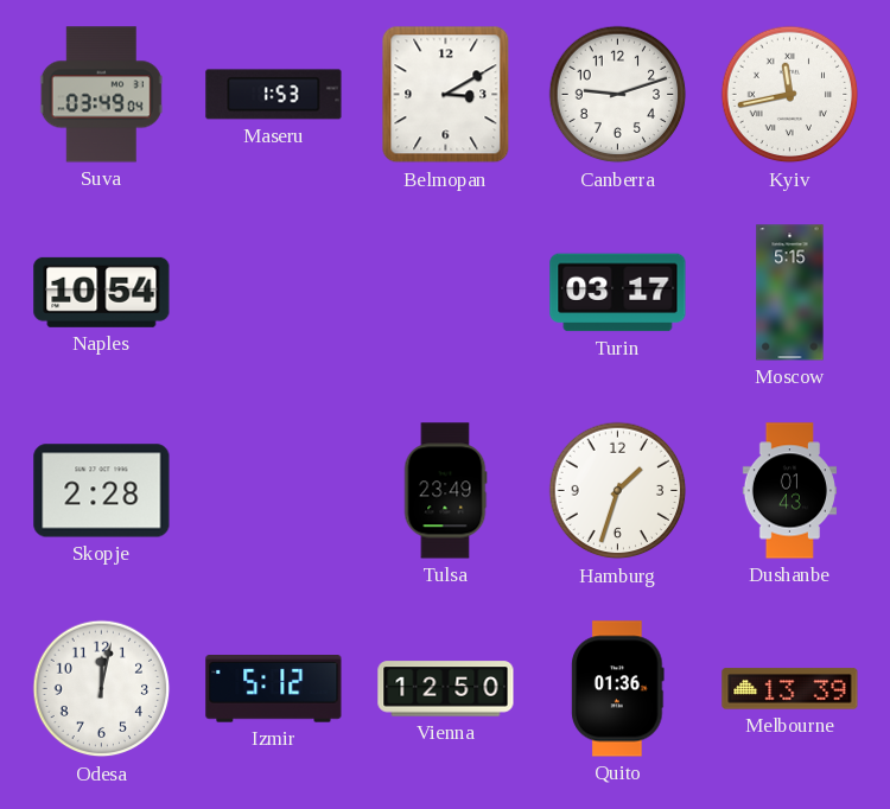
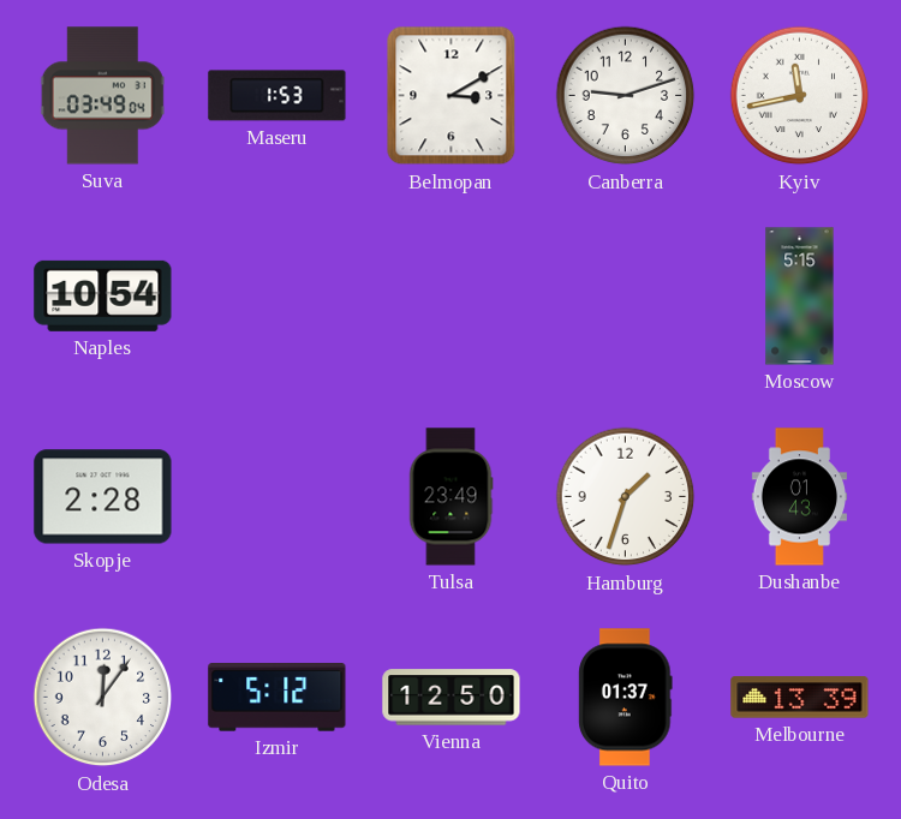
Turin: 03:17 -> none
Odesa: 12:02 -> 12:06
Quito: 01:36 -> 01:37
